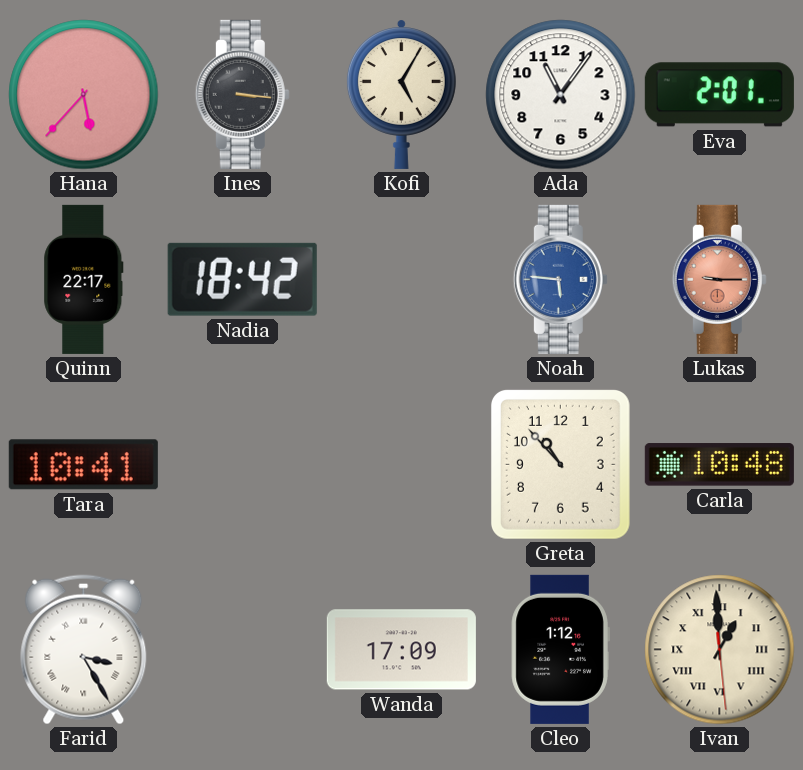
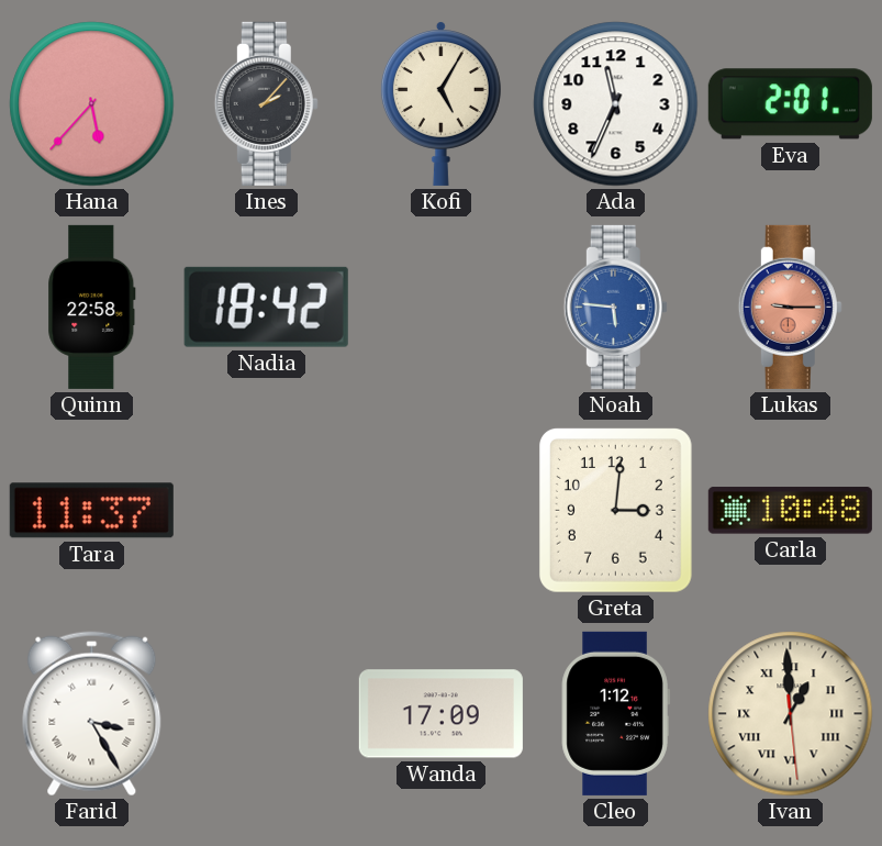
Ines: 3:16 -> 2:07
Ada: 11:06 -> 11:34
Quinn: 22:17 -> 22:58
Tara: 10:41 -> 11:37
Greta: 10:53 -> 3:01
